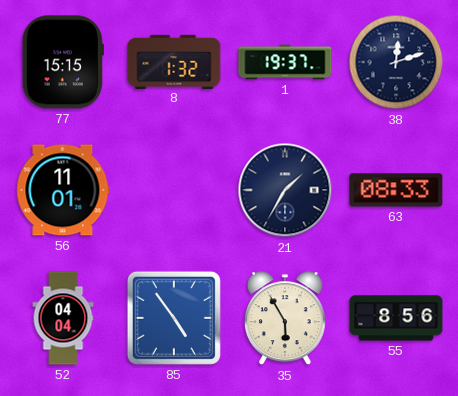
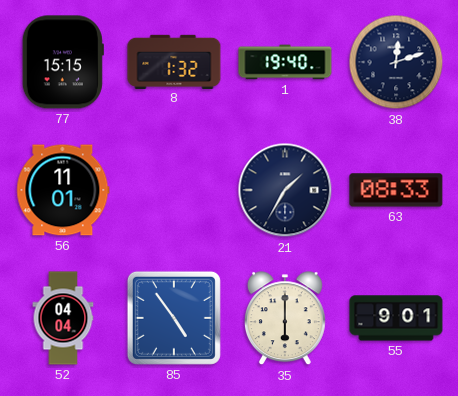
1: 19:37 -> 19:40
35: 5:55 -> 6:00
55: 8:56 -> 9:01
